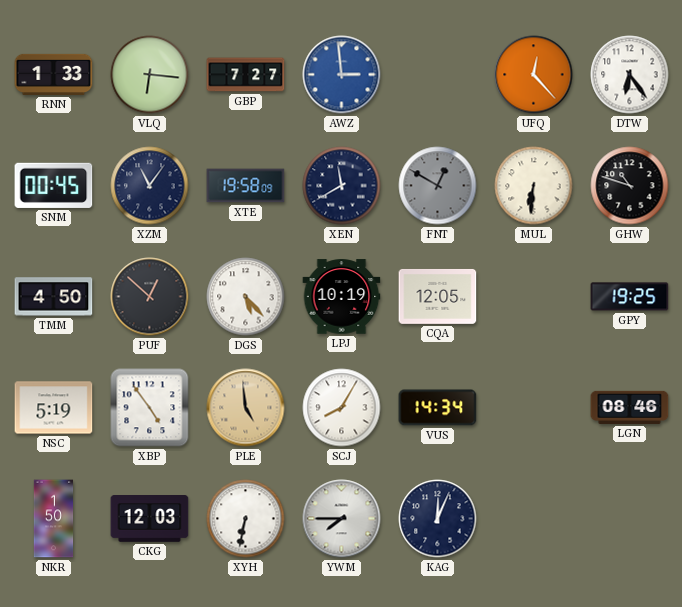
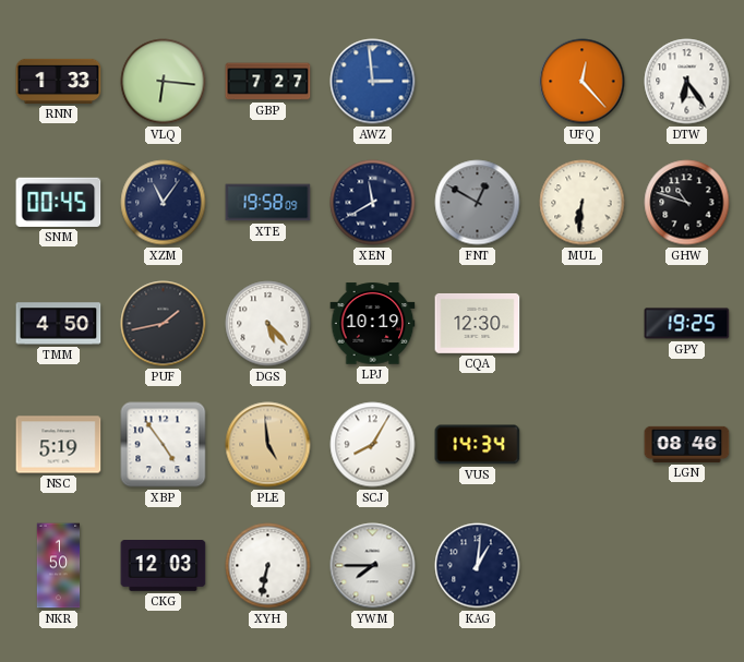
PUF: 12:52 -> 1:43
CQA: 12:05 -> 12:30
KAG: 12:04 -> 1:01
